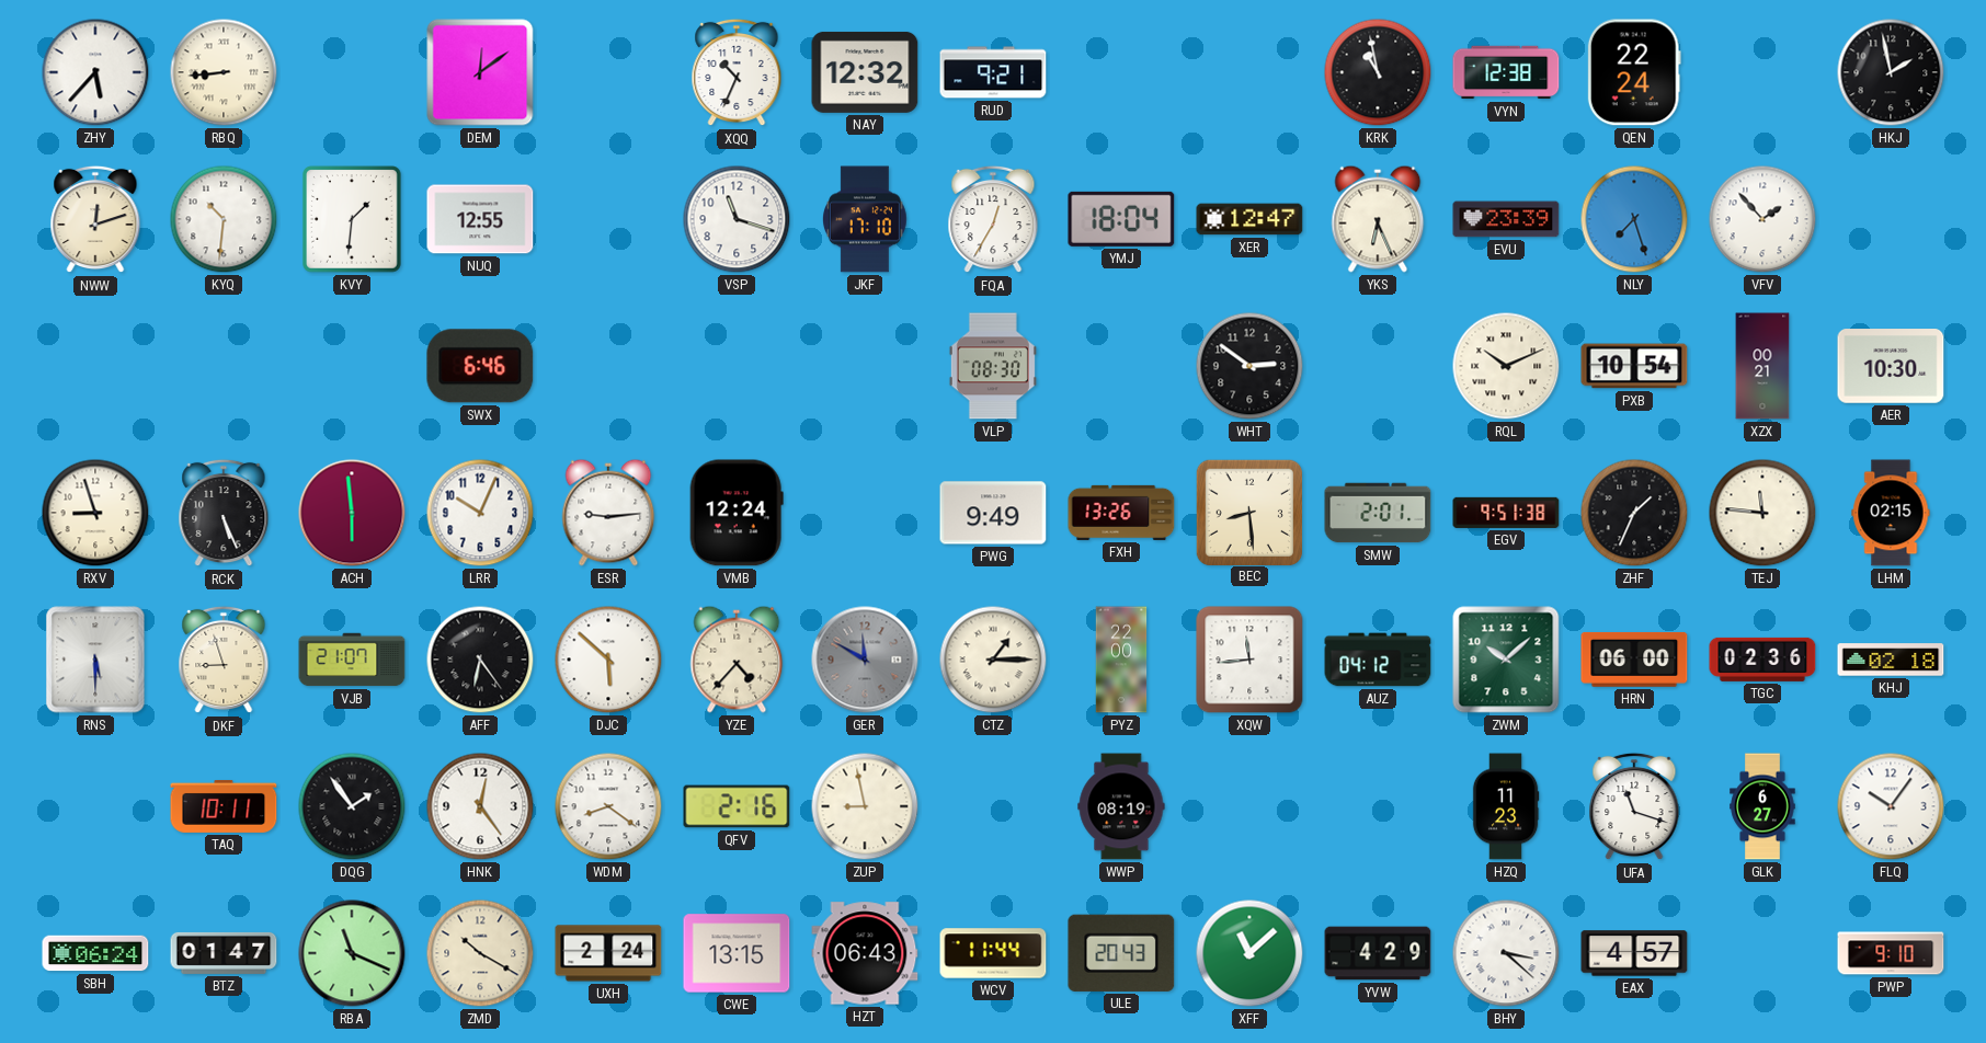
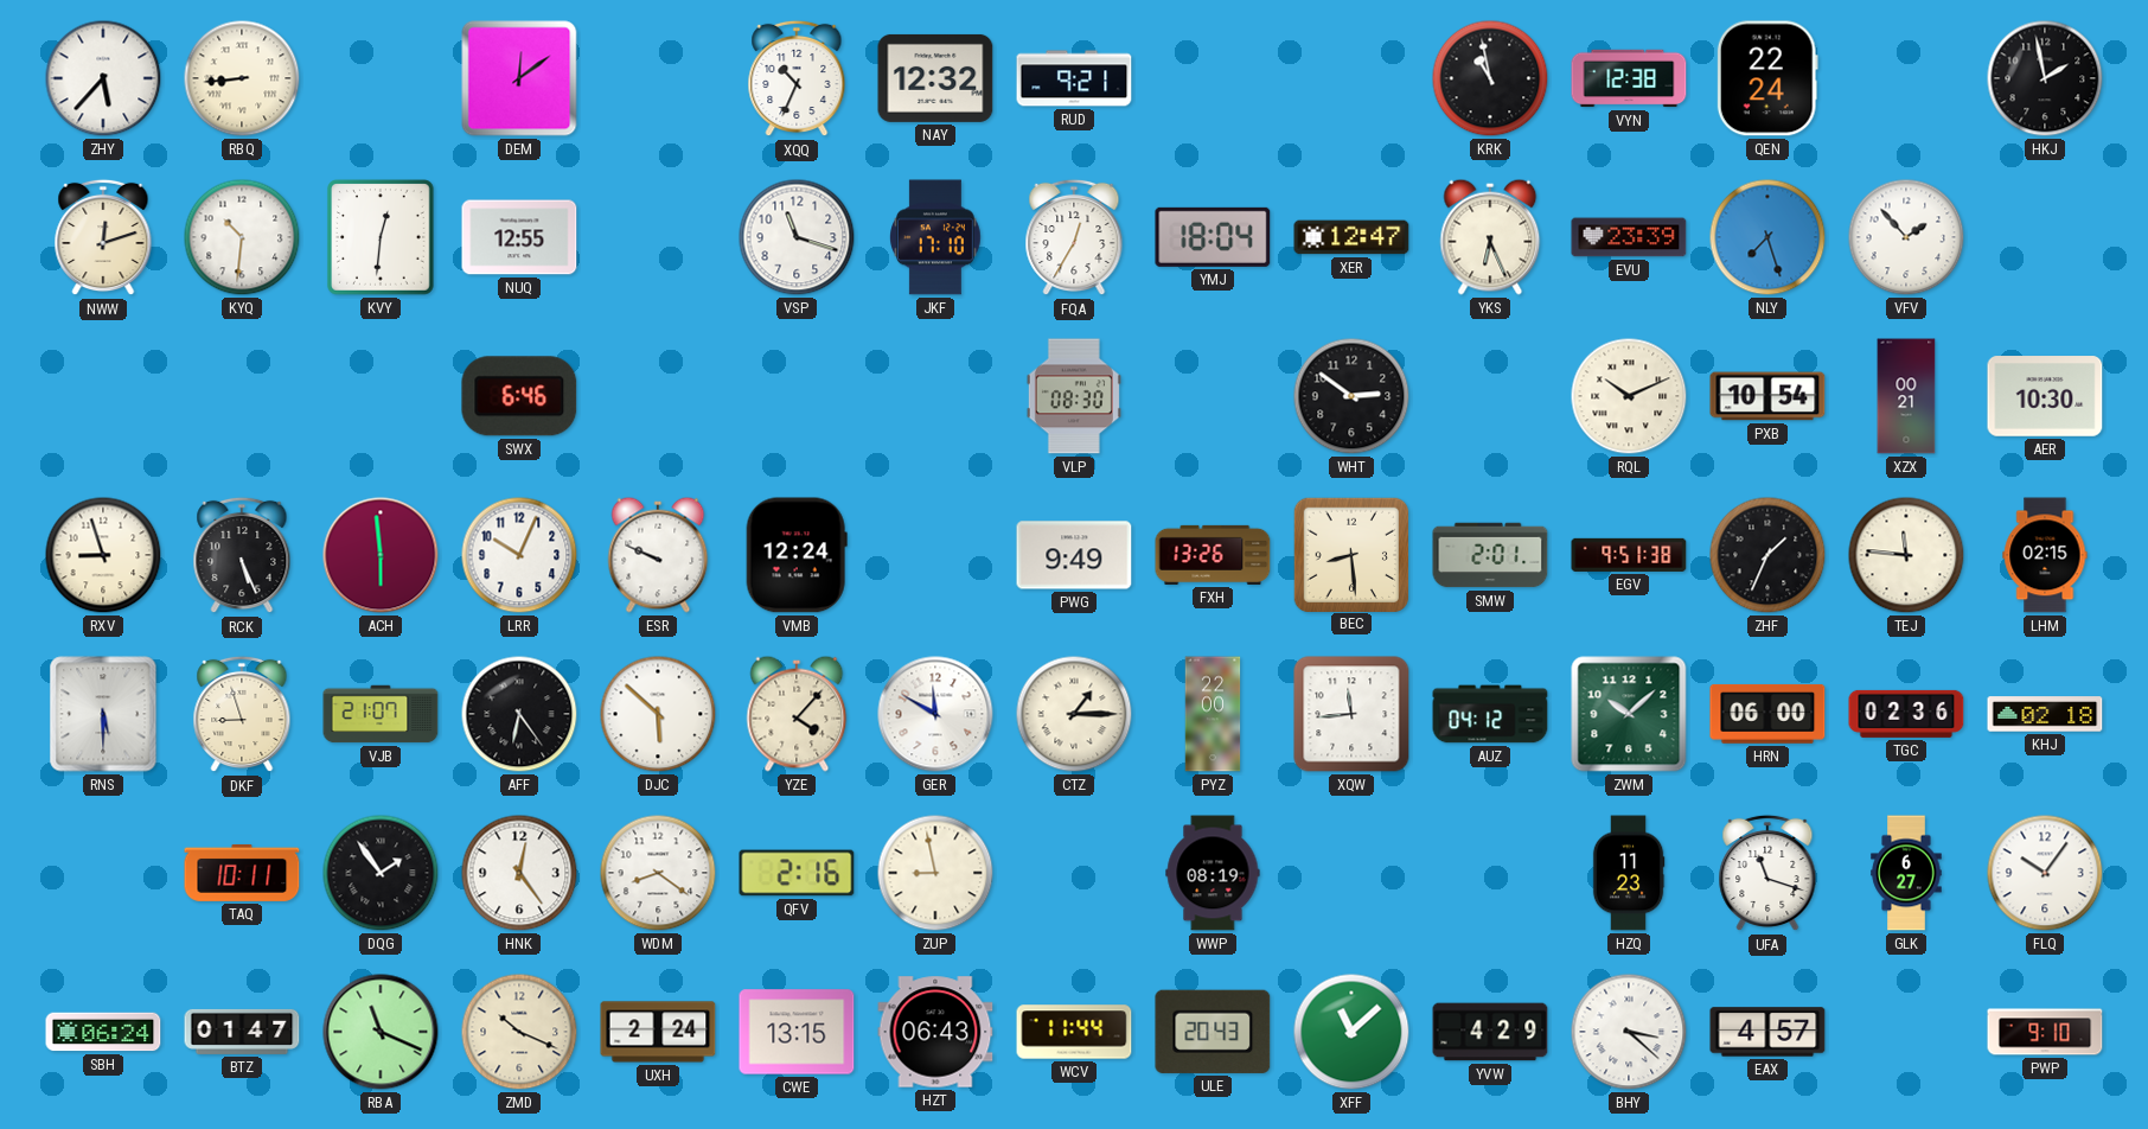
KVY: 1:31 -> 12:31
ESR: 9:14 -> 9:49
YZE: 4:37 -> 4:07
GER dial: grey -> white
ZMD: 10:20 -> 10:19
